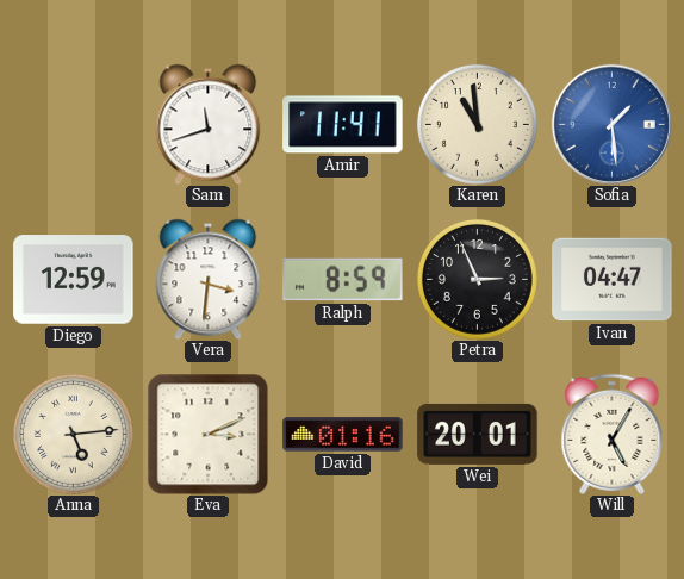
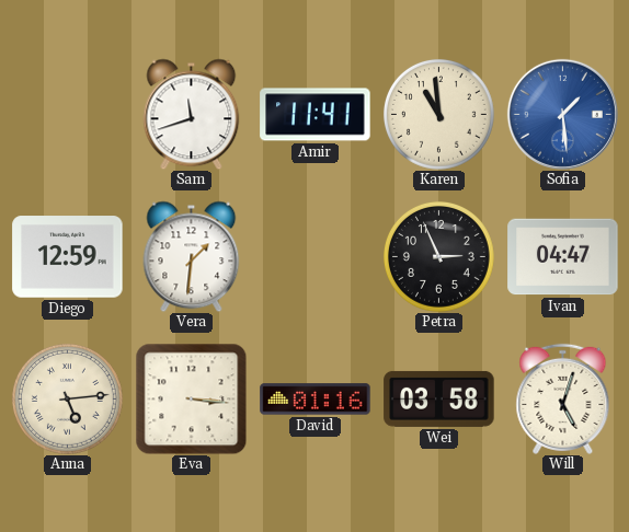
Vera: 3:31 -> 1:31
Ralph: 8:59 -> none
Eva: 3:11 -> 3:16
Wei: 20:01 -> 03:58
Will: 5:05 -> 5:03
